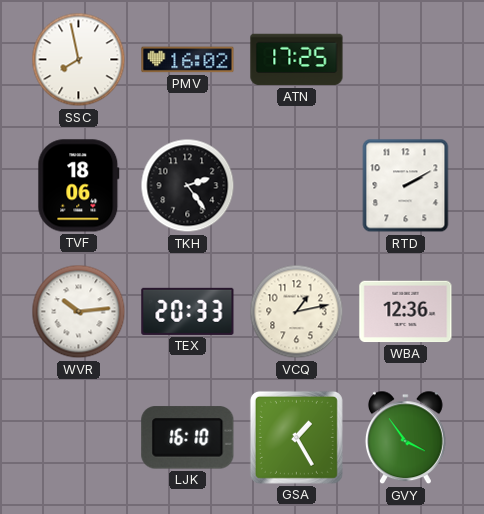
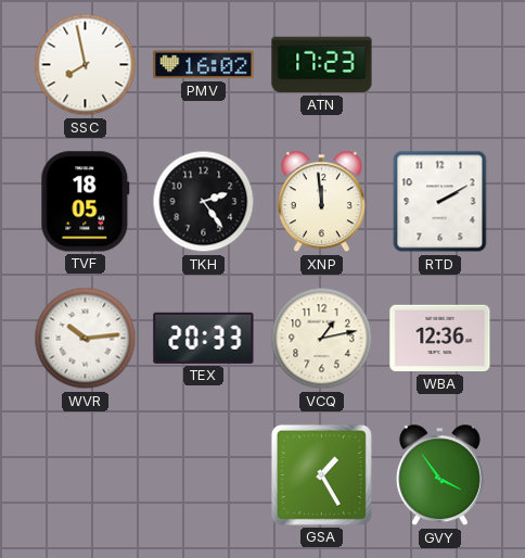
ATN: 17:25 -> 17:23
TVF: 18:06 -> 18:05
XNP: none -> 11:59
LJK: 16:10 -> none
